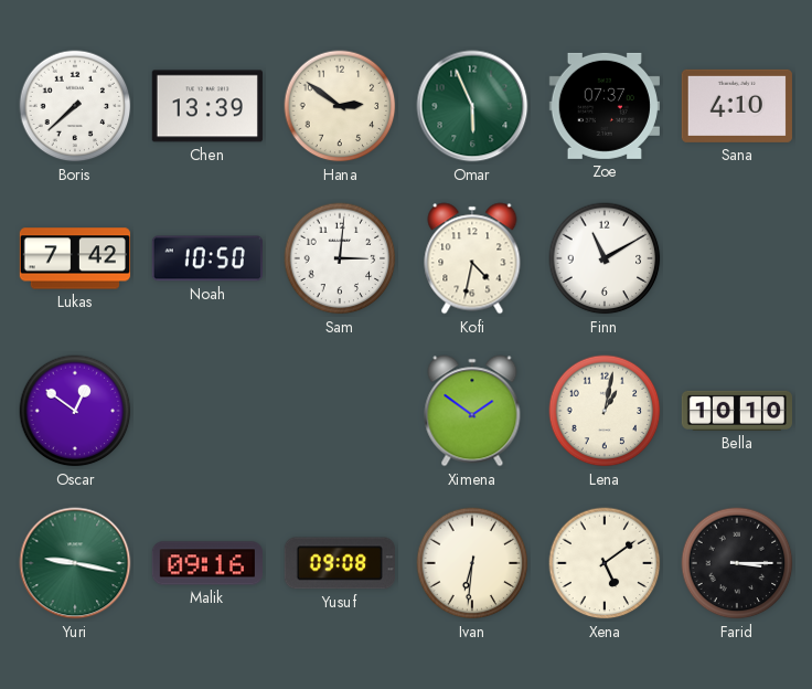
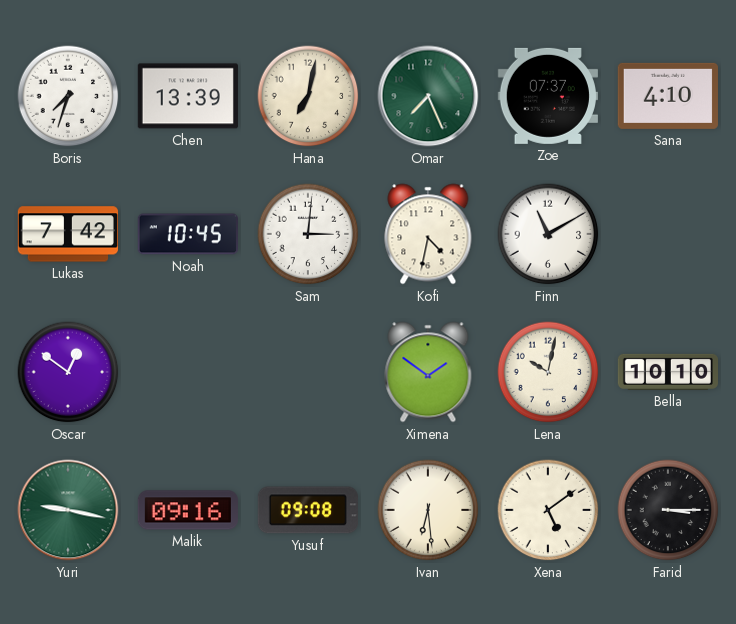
Boris: 7:38 -> 7:33
Hana: 2:51 -> 7:02
Omar: 5:56 -> 7:26
Noah: 10:50 -> 10:45
Lena: 1:02 -> 10:02
Ivan: 6:31 -> 6:29
